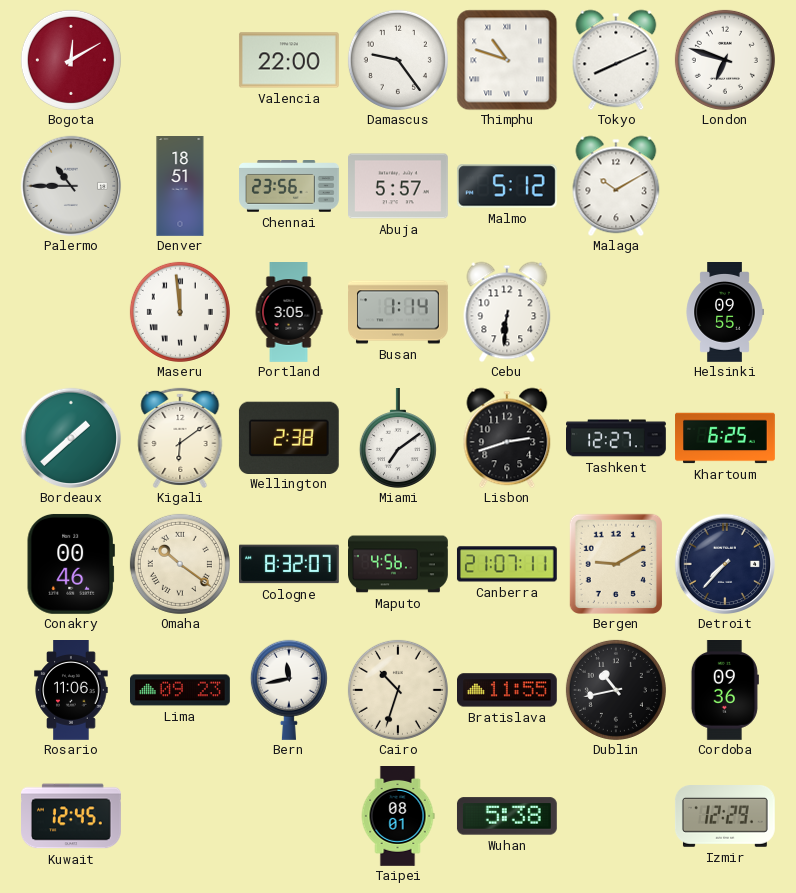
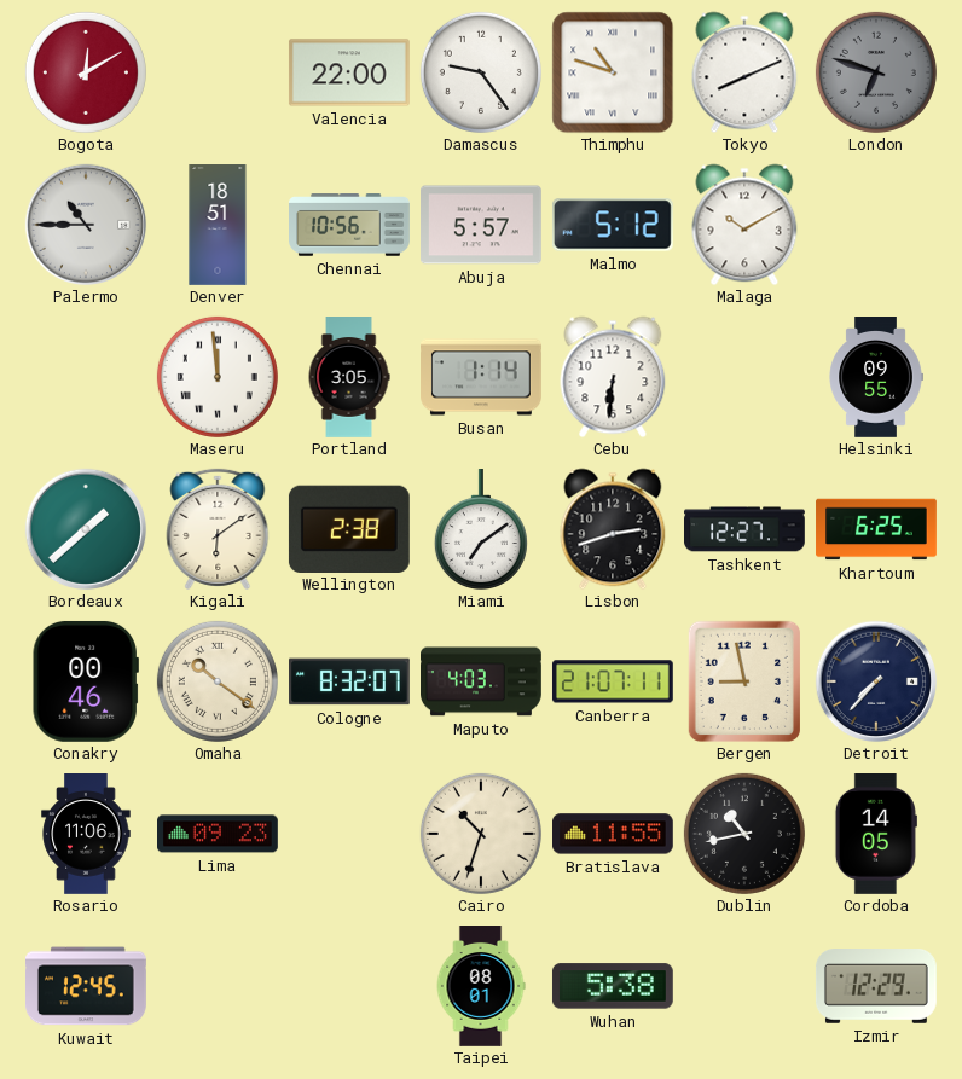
London dial: white -> grey
Chennai: 23:56 -> 10:56
Maputo: 4:56 -> 4:03
Bergen: 9:10 -> 8:58
Bern: 11:43 -> none
Cordoba: 09:36 -> 14:05
